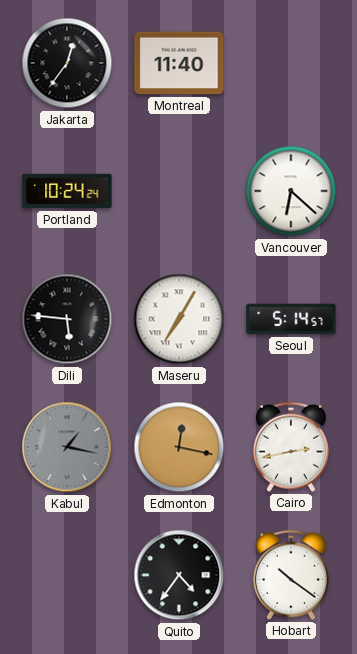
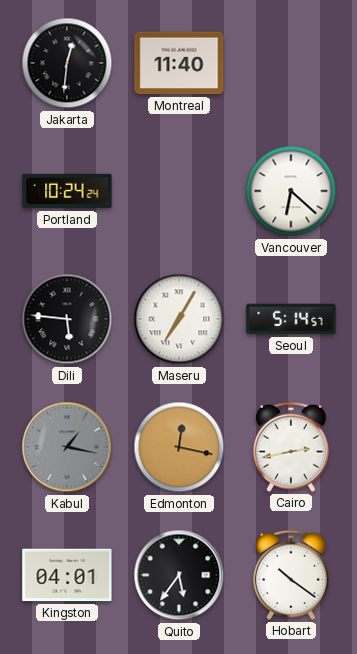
Jakarta: 12:36 -> 12:31
Kingston: none -> 04:01
Quito: 4:36 -> 5:36
